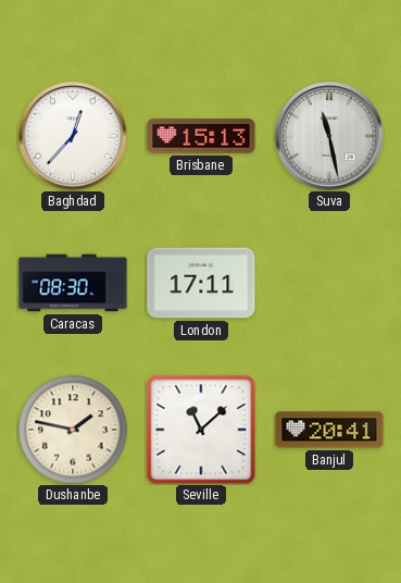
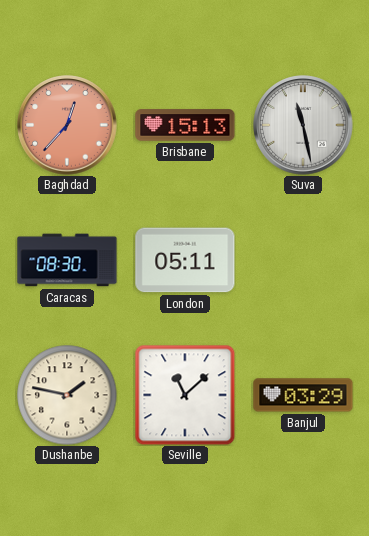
Baghdad dial: white -> salmon
London: 17:11 -> 05:11
Banjul: 20:41 -> 03:29
